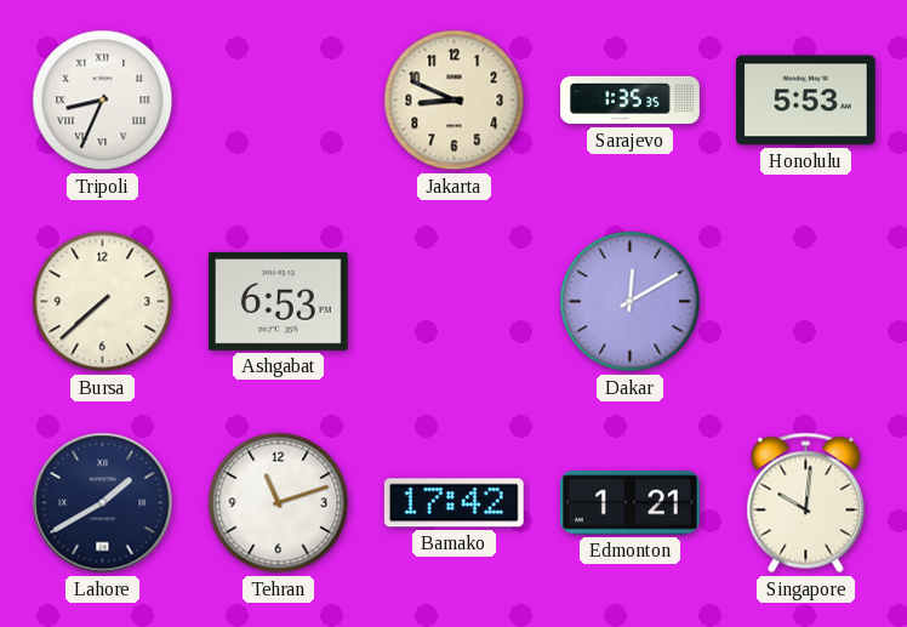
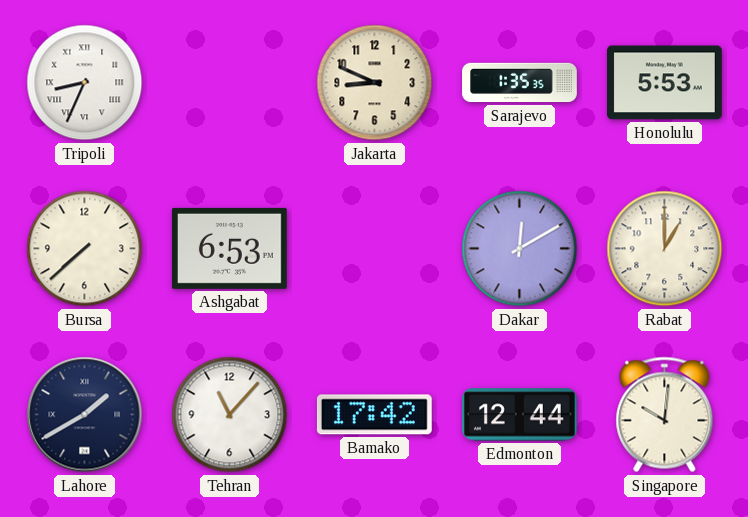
Rabat: none -> 1:00
Tehran: 11:12 -> 11:07
Edmonton: 1:21 -> 12:44
